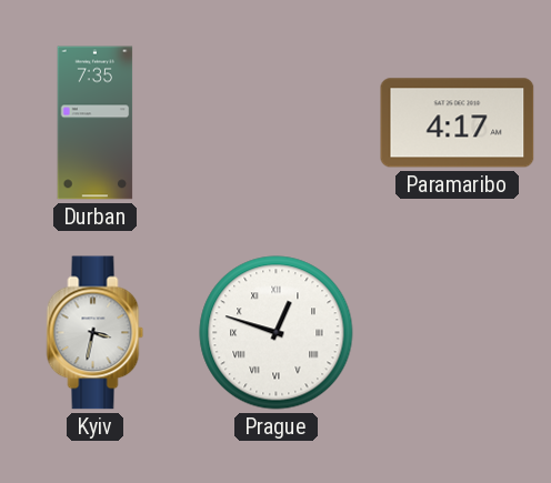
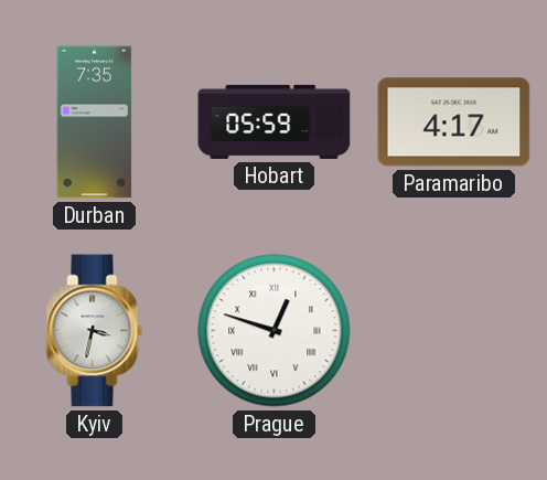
Hobart: none -> 05:59
